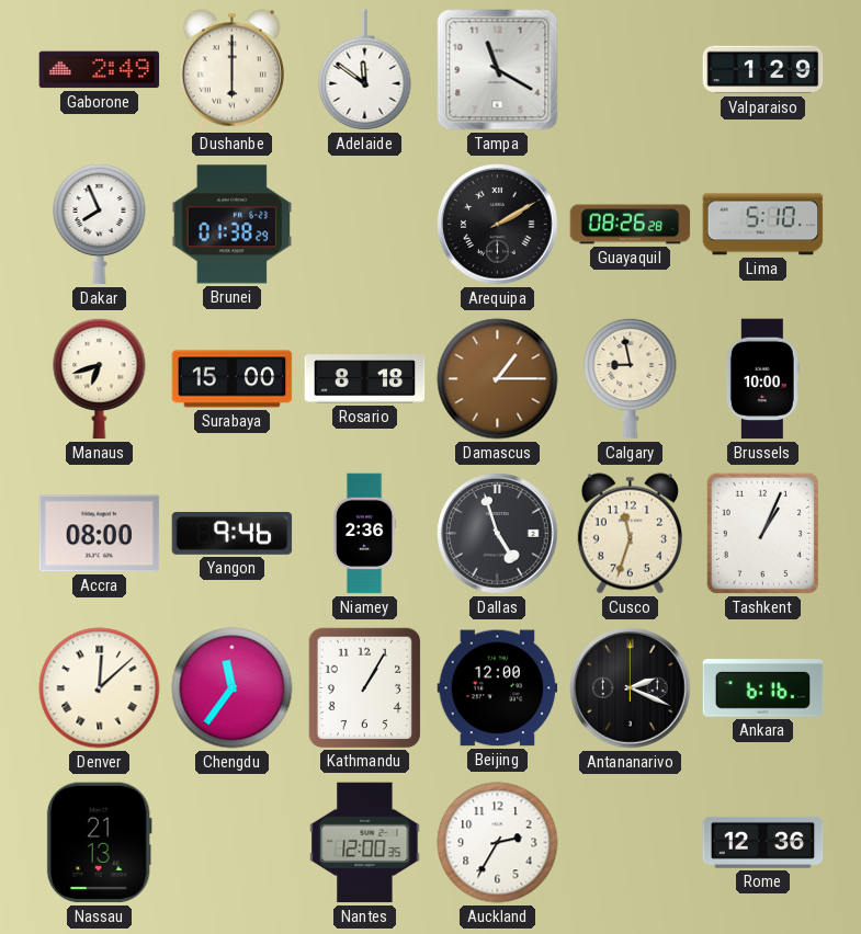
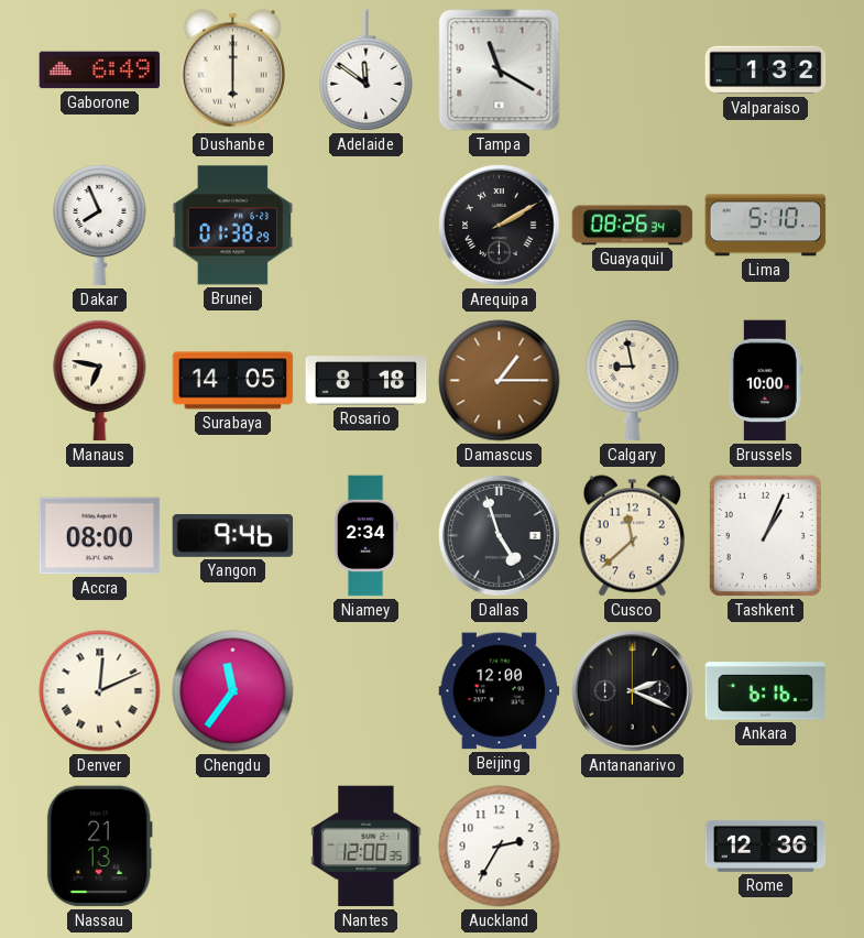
Gaborone: 2:49 -> 6:49
Valparaiso: 1:29 -> 1:32
Guayaquil: 08:26:28 -> 08:26:34
Manaus: 6:42 -> 6:47
Surabaya: 15:00 -> 14:05
Niamey: 2:36 -> 2:34
Cusco: 11:33 -> 11:38
Denver: 12:08 -> 12:11
Kathmandu: 1:05 -> none
